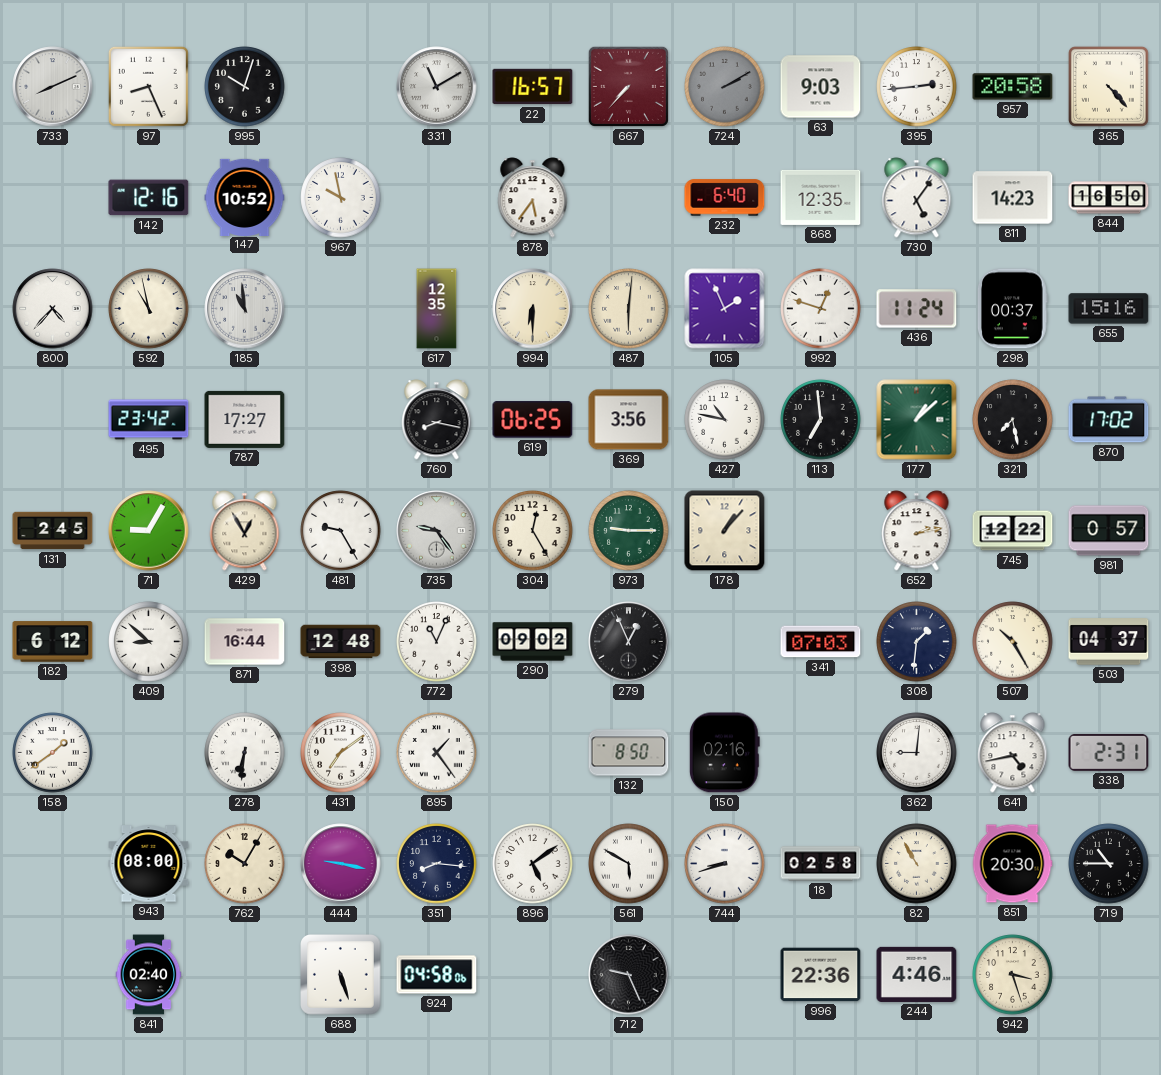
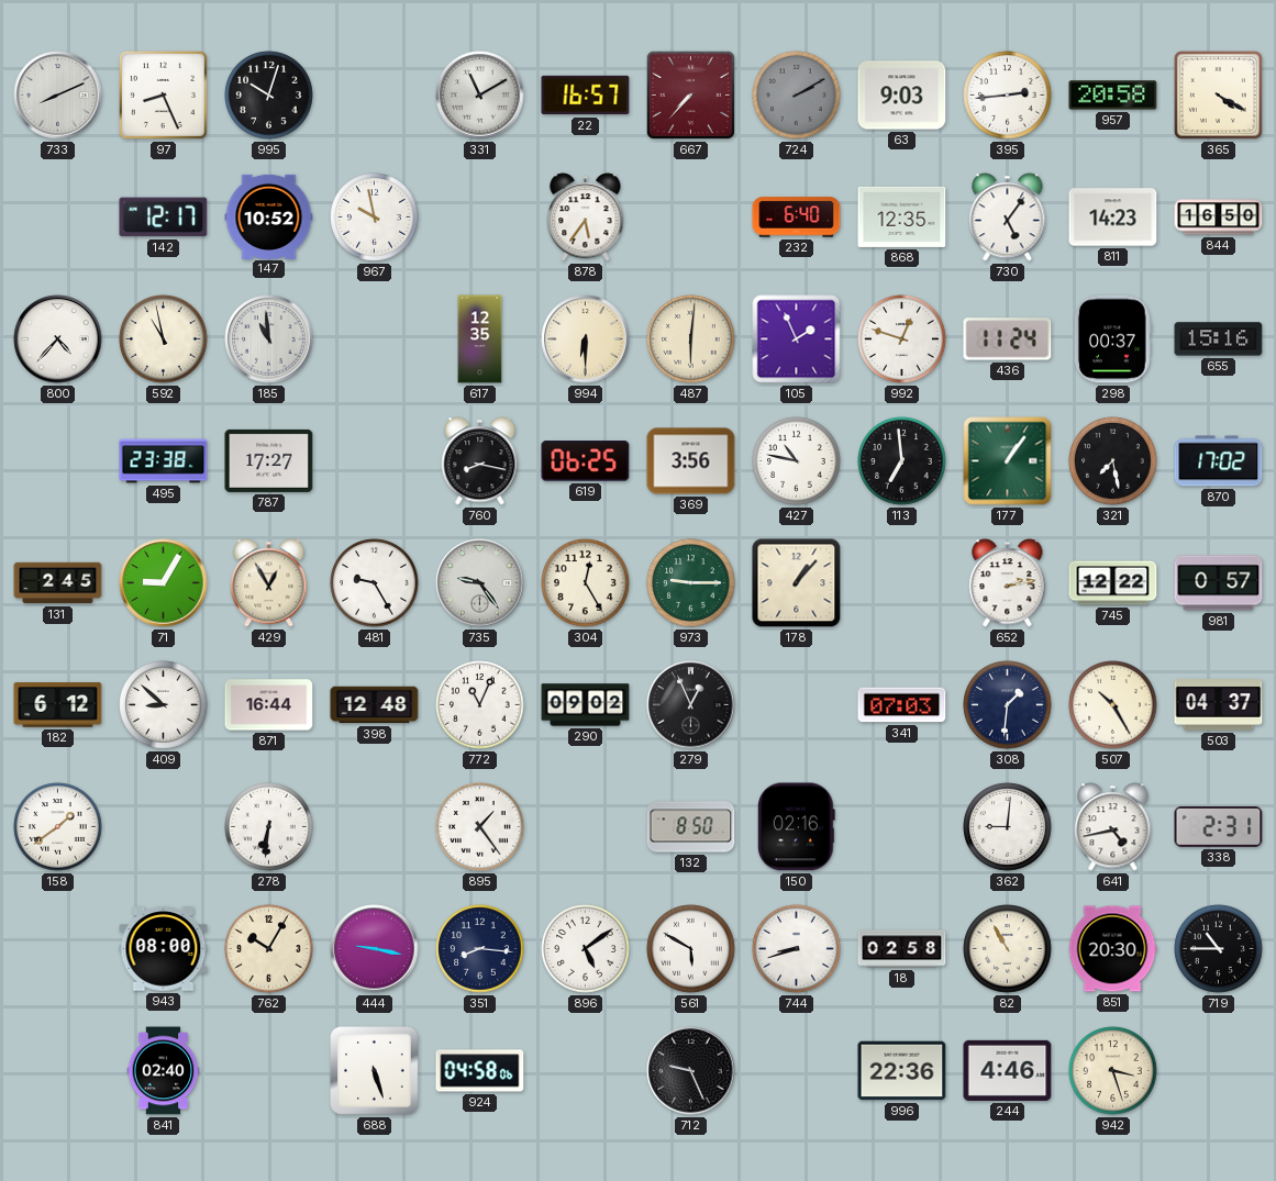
365: 4:23 -> 4:20
142: 12:16 -> 12:17
495: 23:42 -> 23:38
177: 1:08 -> 1:06
431: 7:09 -> none
